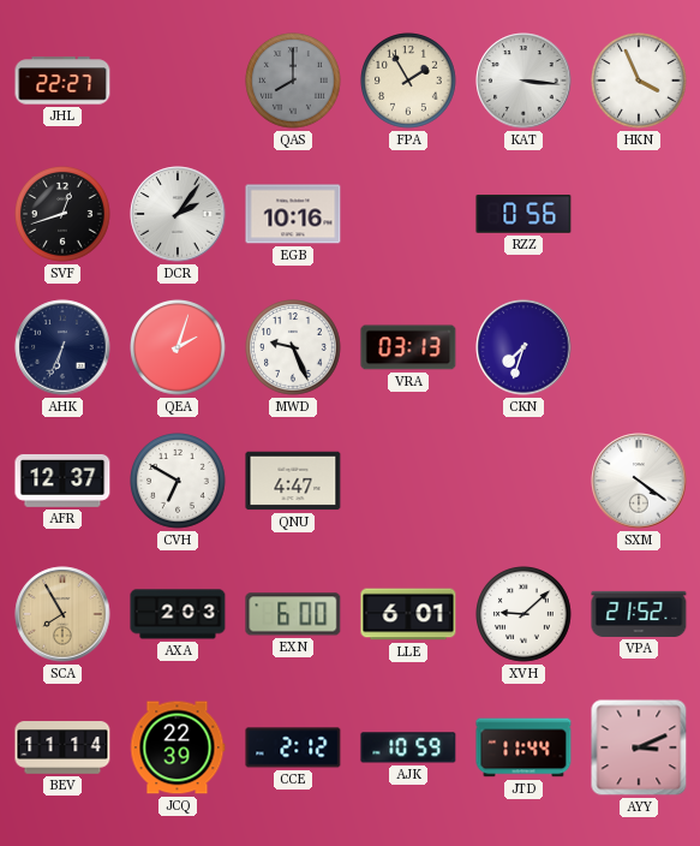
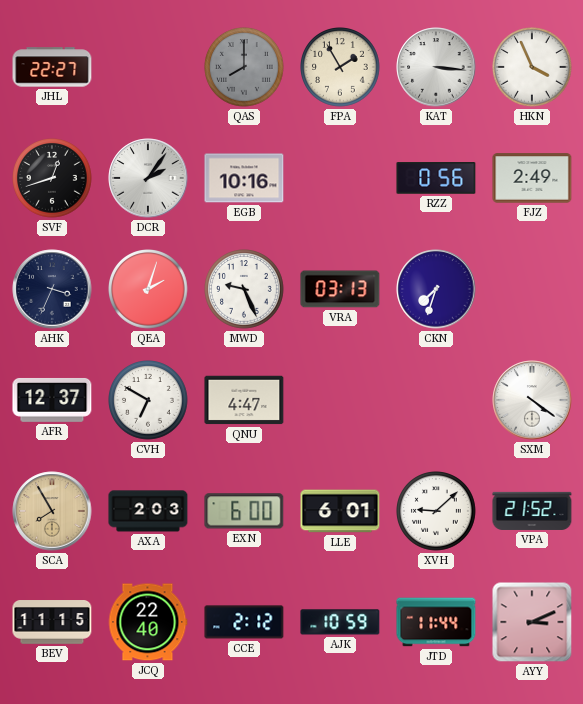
FJZ: none -> 2:49
AHK: 6:34 -> 3:34
BEV: 11:14 -> 11:15
JCQ: 22:39 -> 22:40
